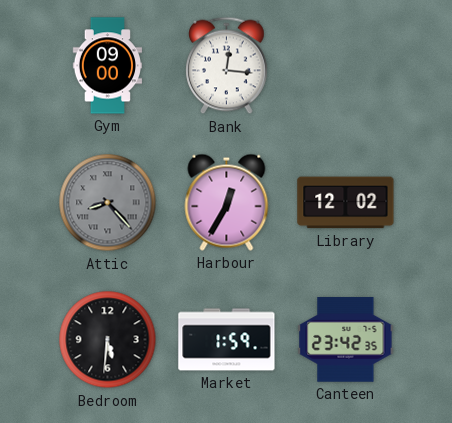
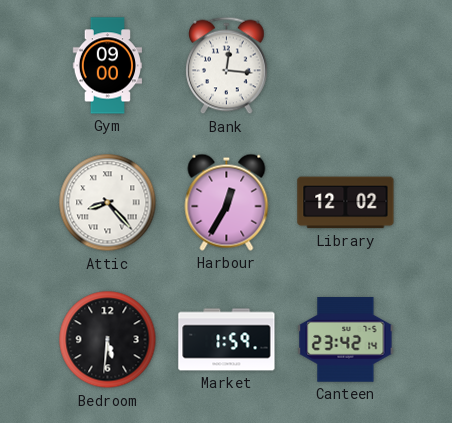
Attic dial: grey -> white
Canteen: 23:42:35 -> 23:42:14
